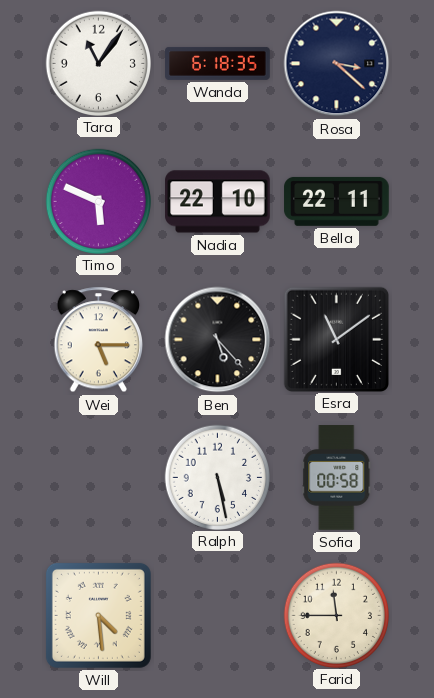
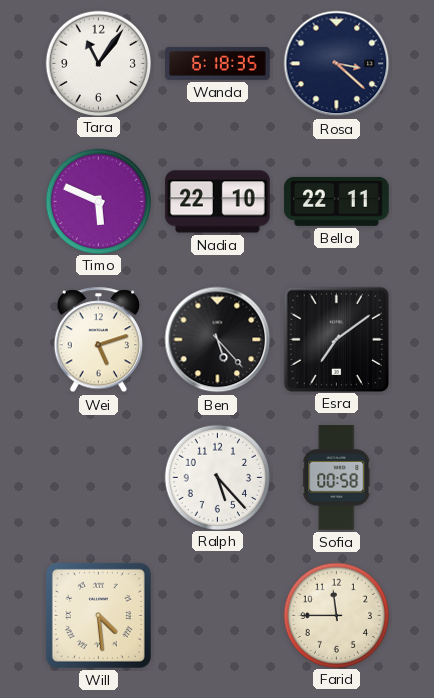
Wei: 5:15 -> 5:12
Esra: 11:09 -> 7:09
Ralph: 5:28 -> 5:23
